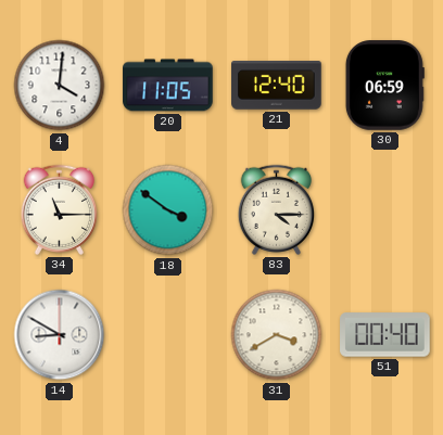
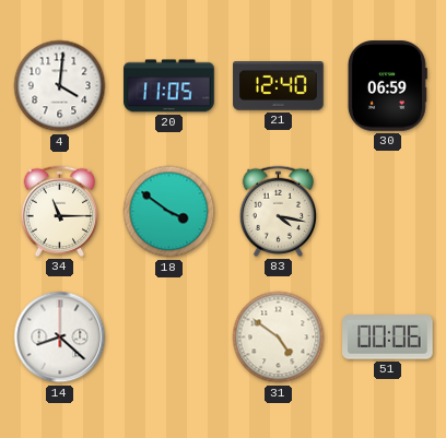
83: 4:15 -> 4:17
14: 8:50 -> 8:22
31: 3:40 -> 4:51
51: 00:40 -> 00:06
